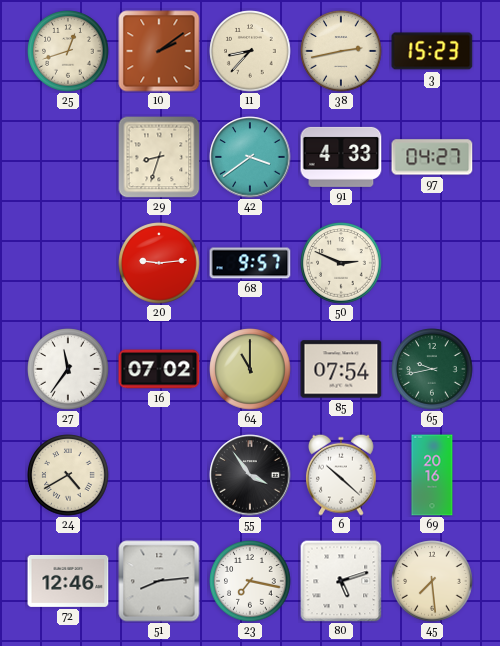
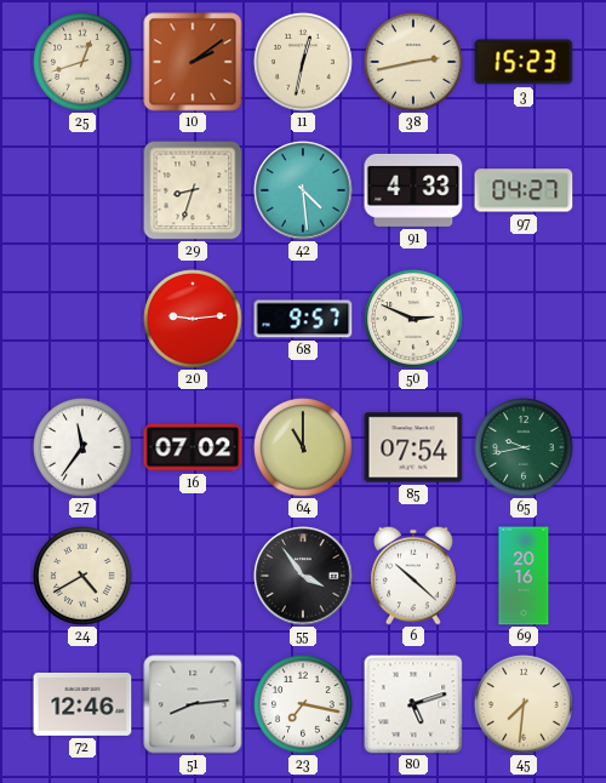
11: 8:37 -> 12:32
42: 3:39 -> 4:29
45: 7:29 -> 7:31
